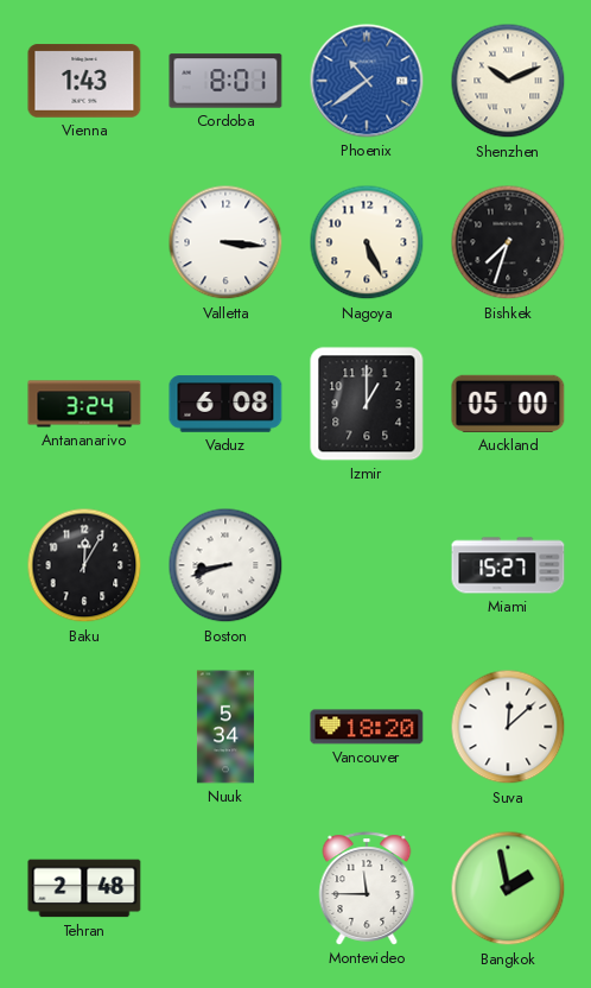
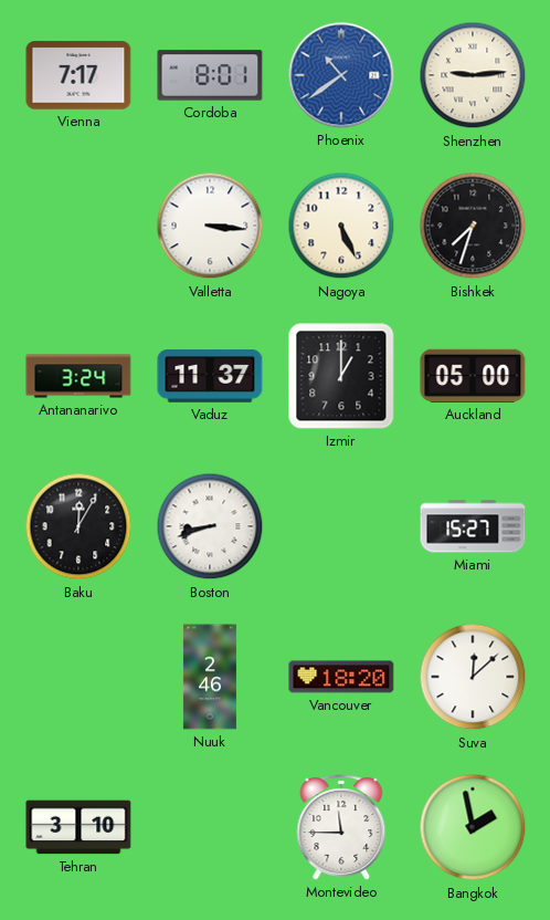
Vienna: 1:43 -> 7:17
Shenzhen: 10:11 -> 9:14
Vaduz: 6:08 -> 11:37
Nuuk: 5:34 -> 2:46
Tehran: 2:48 -> 3:10
